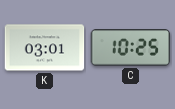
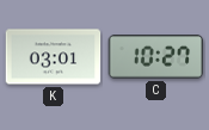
C: 10:25 -> 10:27
